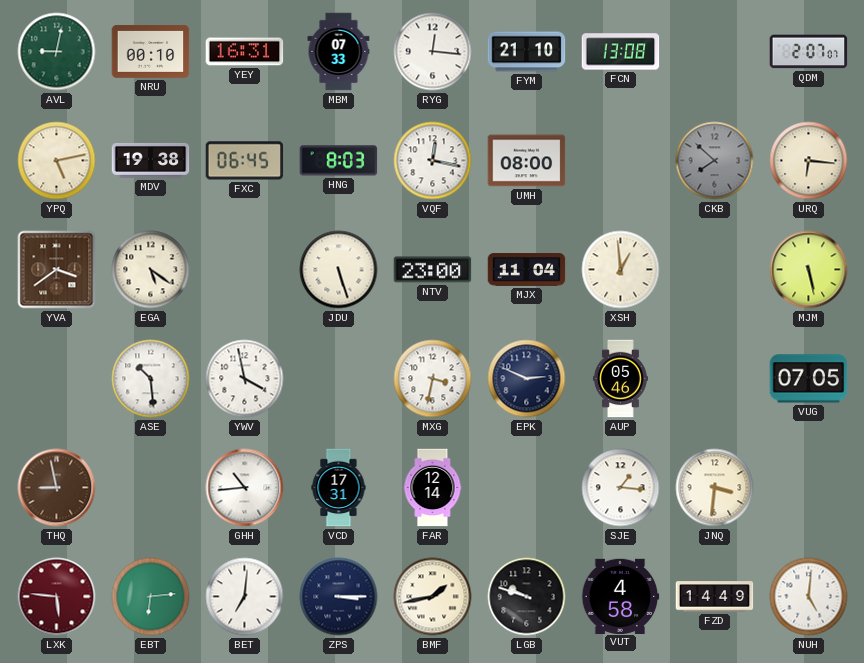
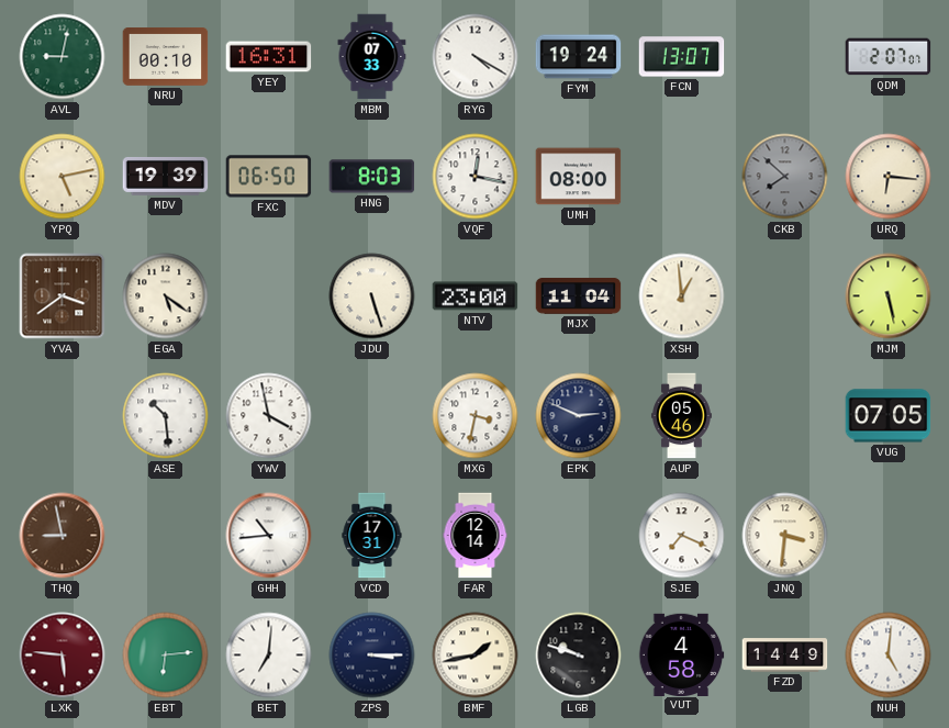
RYG: 12:16 -> 4:20
FYM: 21:10 -> 19:24
FCN: 13:08 -> 13:07
MDV: 19:38 -> 19:39
FXC: 06:45 -> 06:50
SJE: 1:16 -> 7:19
